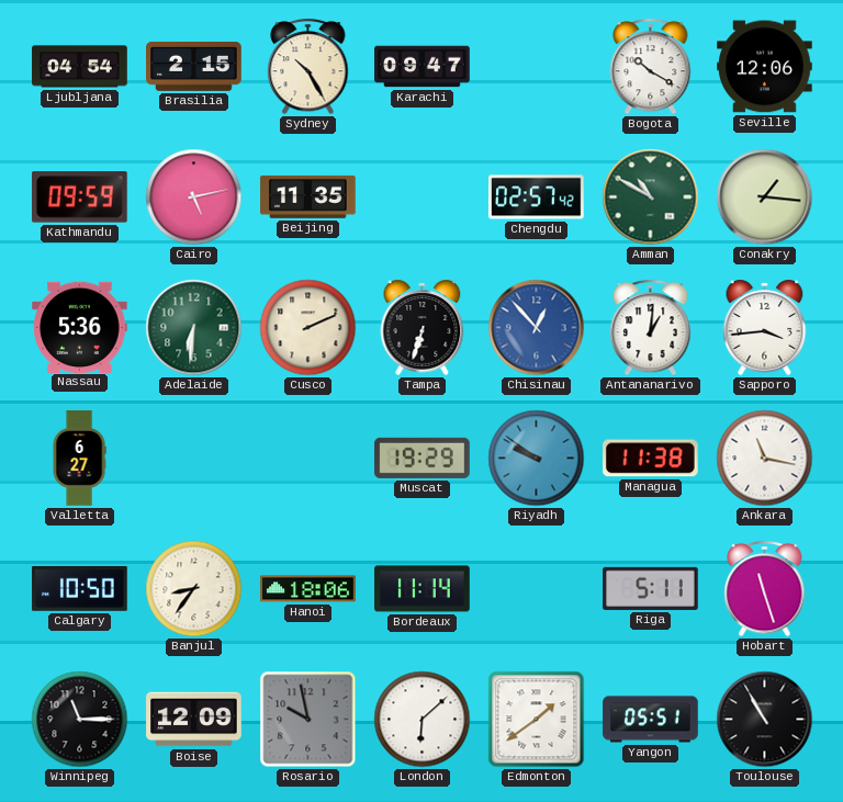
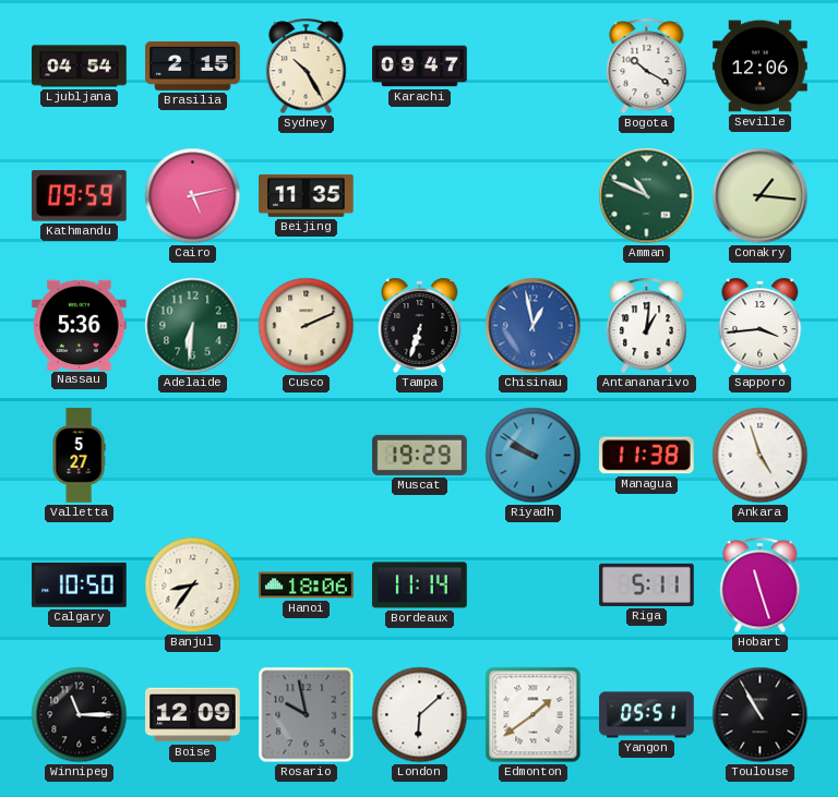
Chengdu: 02:57 -> none
Amman: 10:50 -> 10:49
Chisinau: 12:53 -> 12:58
Valletta: 6:27 -> 5:27
Ankara: 11:17 -> 4:57
